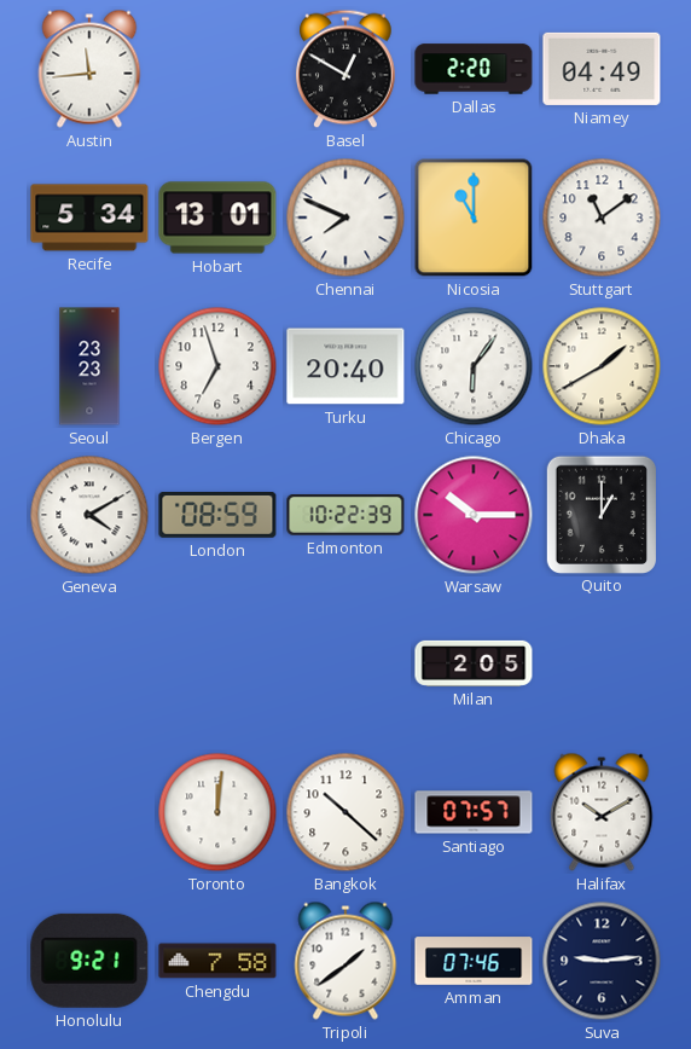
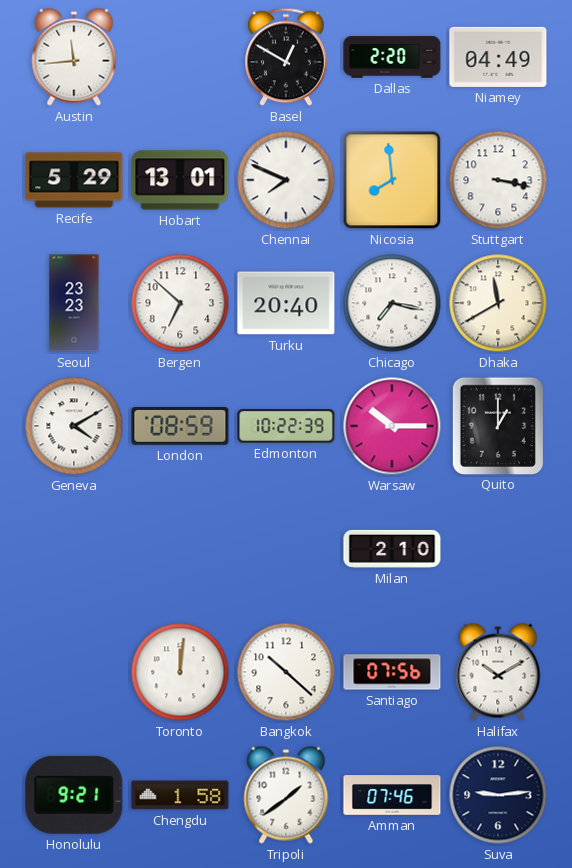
Recife: 5:34 -> 5:29
Nicosia: 11:00 -> 7:59
Stuttgart: 11:09 -> 3:17
Bergen: 6:57 -> 6:52
Chicago: 6:06 -> 7:17
Dhaka: 1:40 -> 11:40
Milan: 2:05 -> 2:10
Santiago: 07:57 -> 07:56
Chengdu: 7:58 -> 1:58
